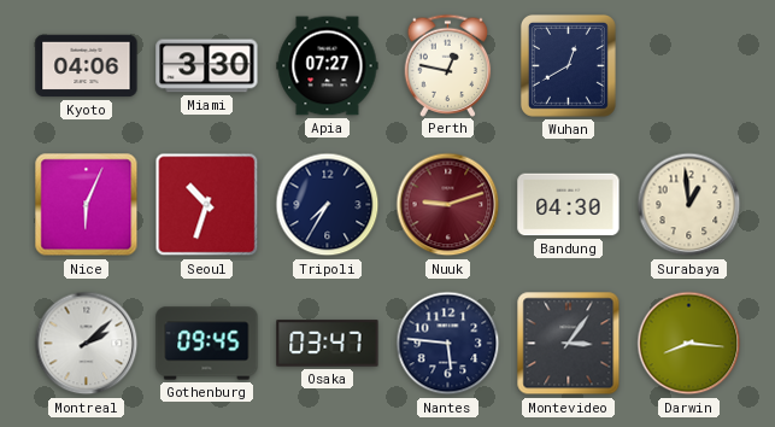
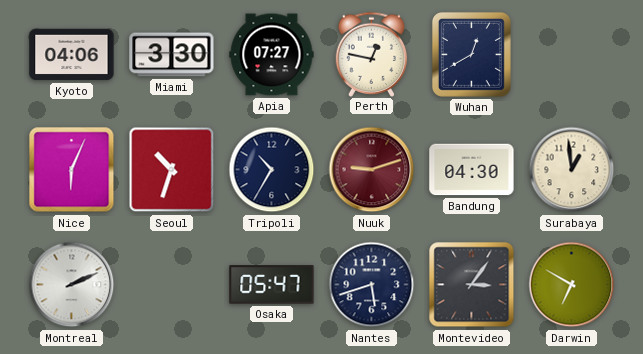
Tripoli: 7:35 -> 10:35
Montreal: 2:08 -> 2:11
Gothenburg: 09:45 -> none
Osaka: 03:47 -> 05:47
Nantes: 5:46 -> 5:42
Darwin: 8:16 -> 6:50
